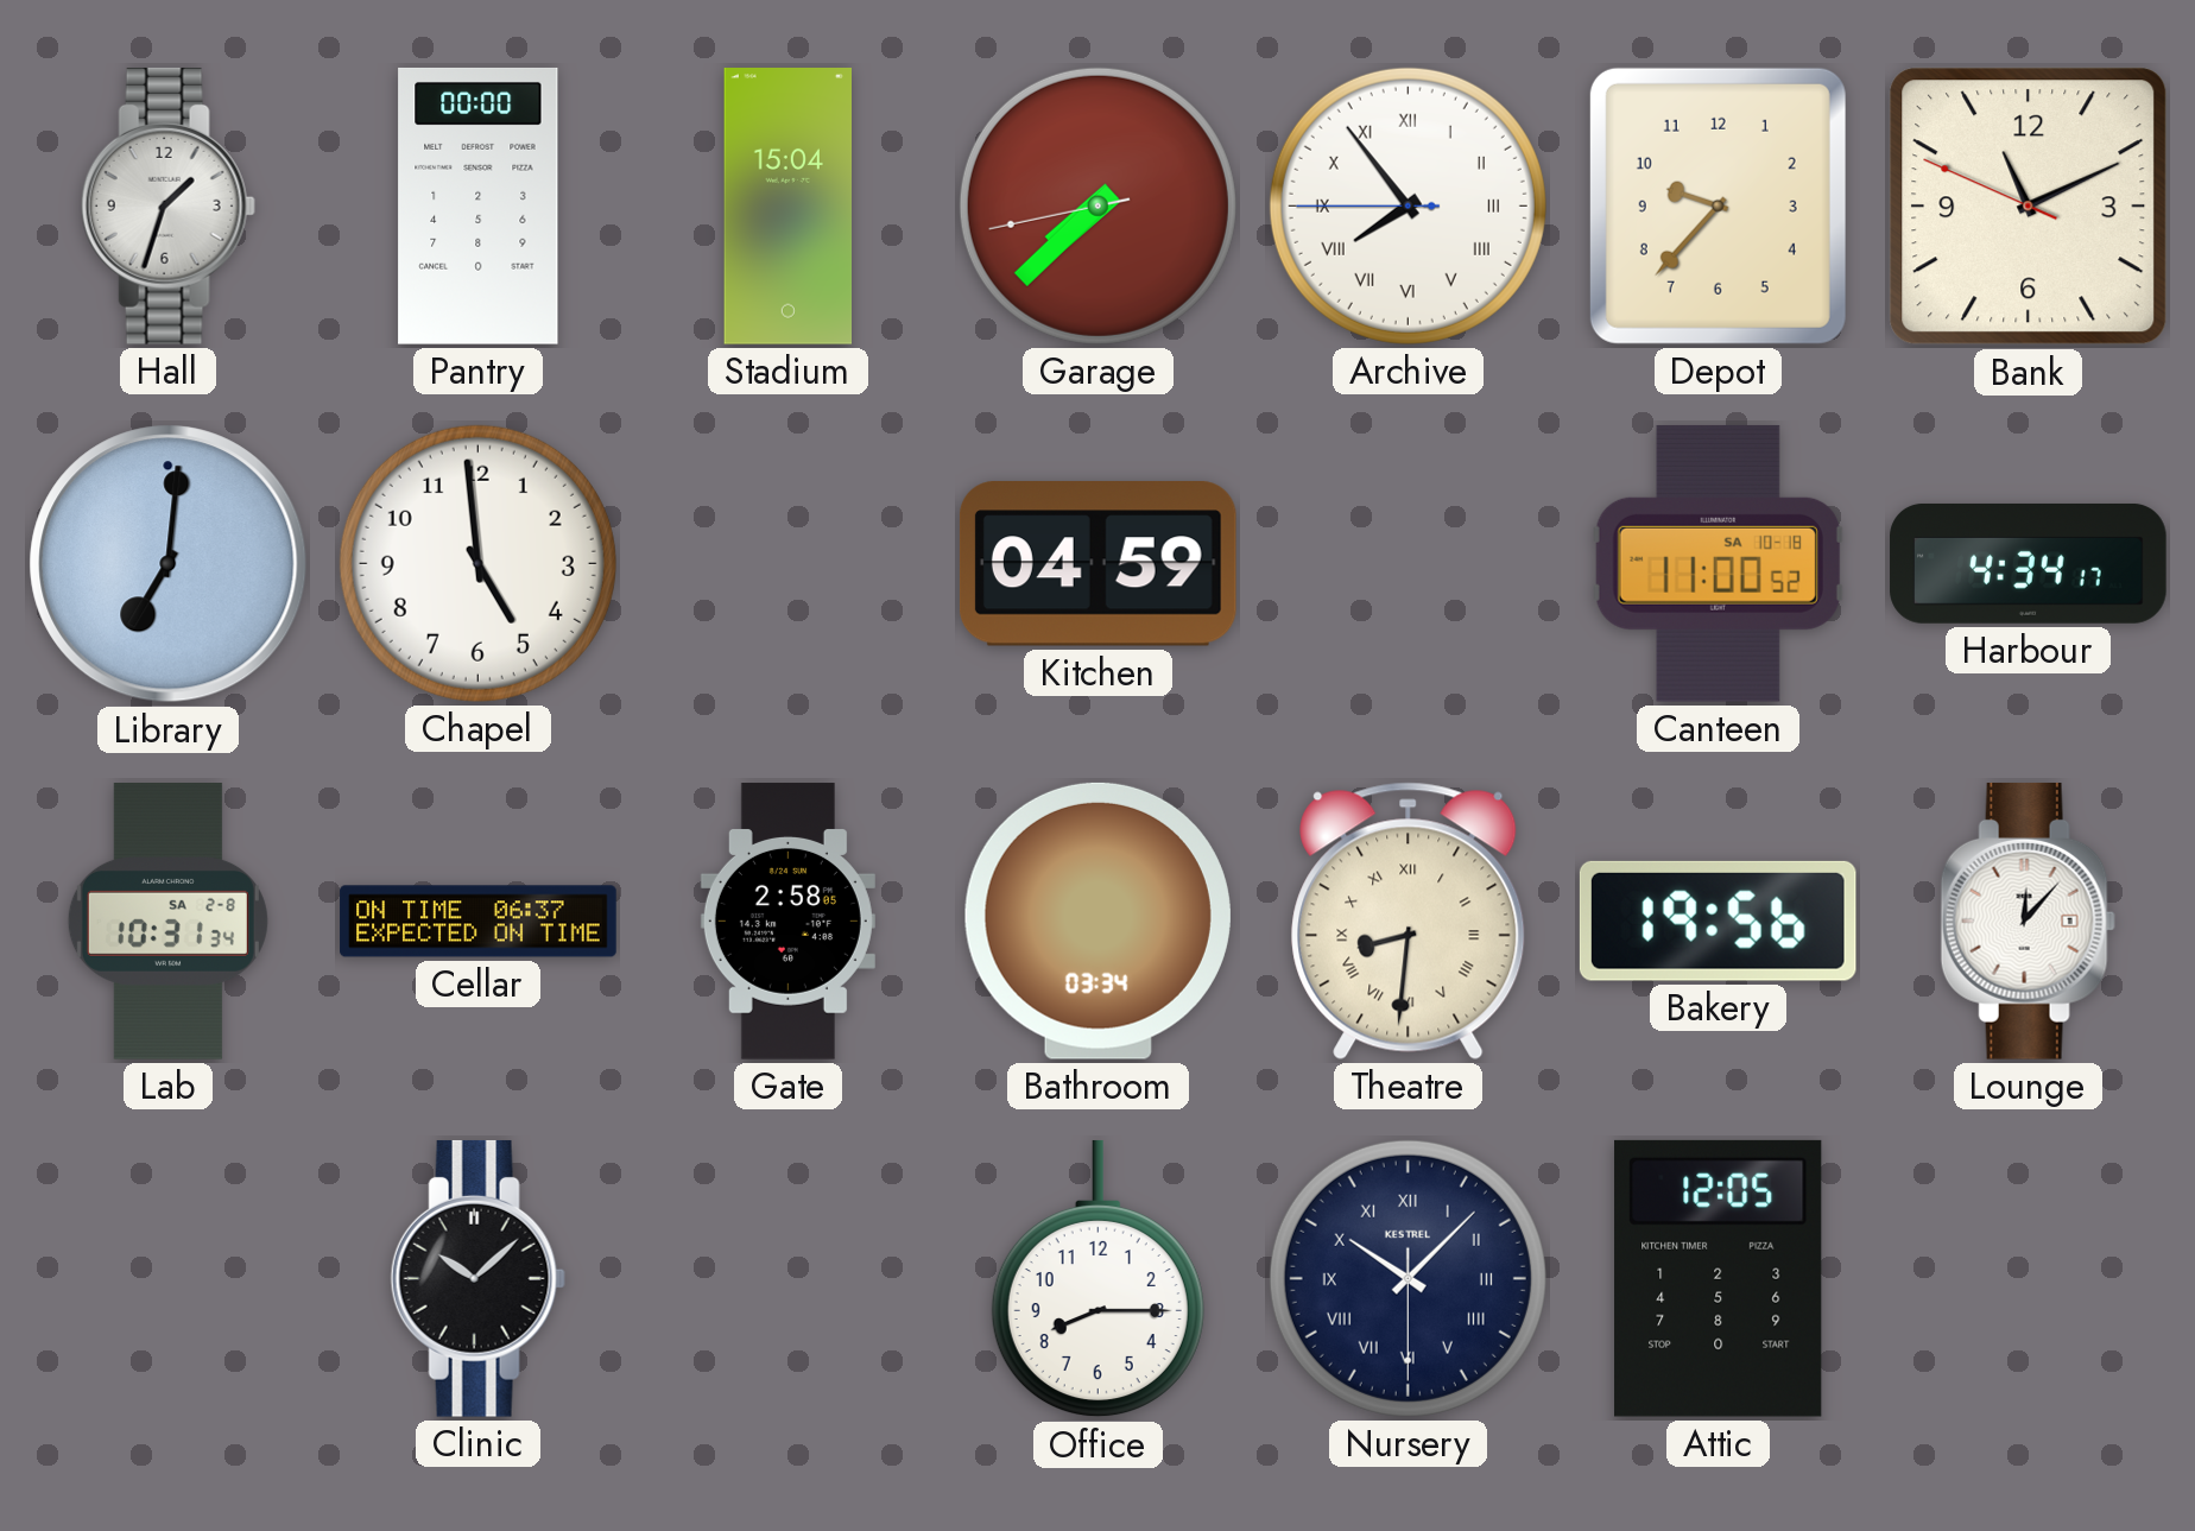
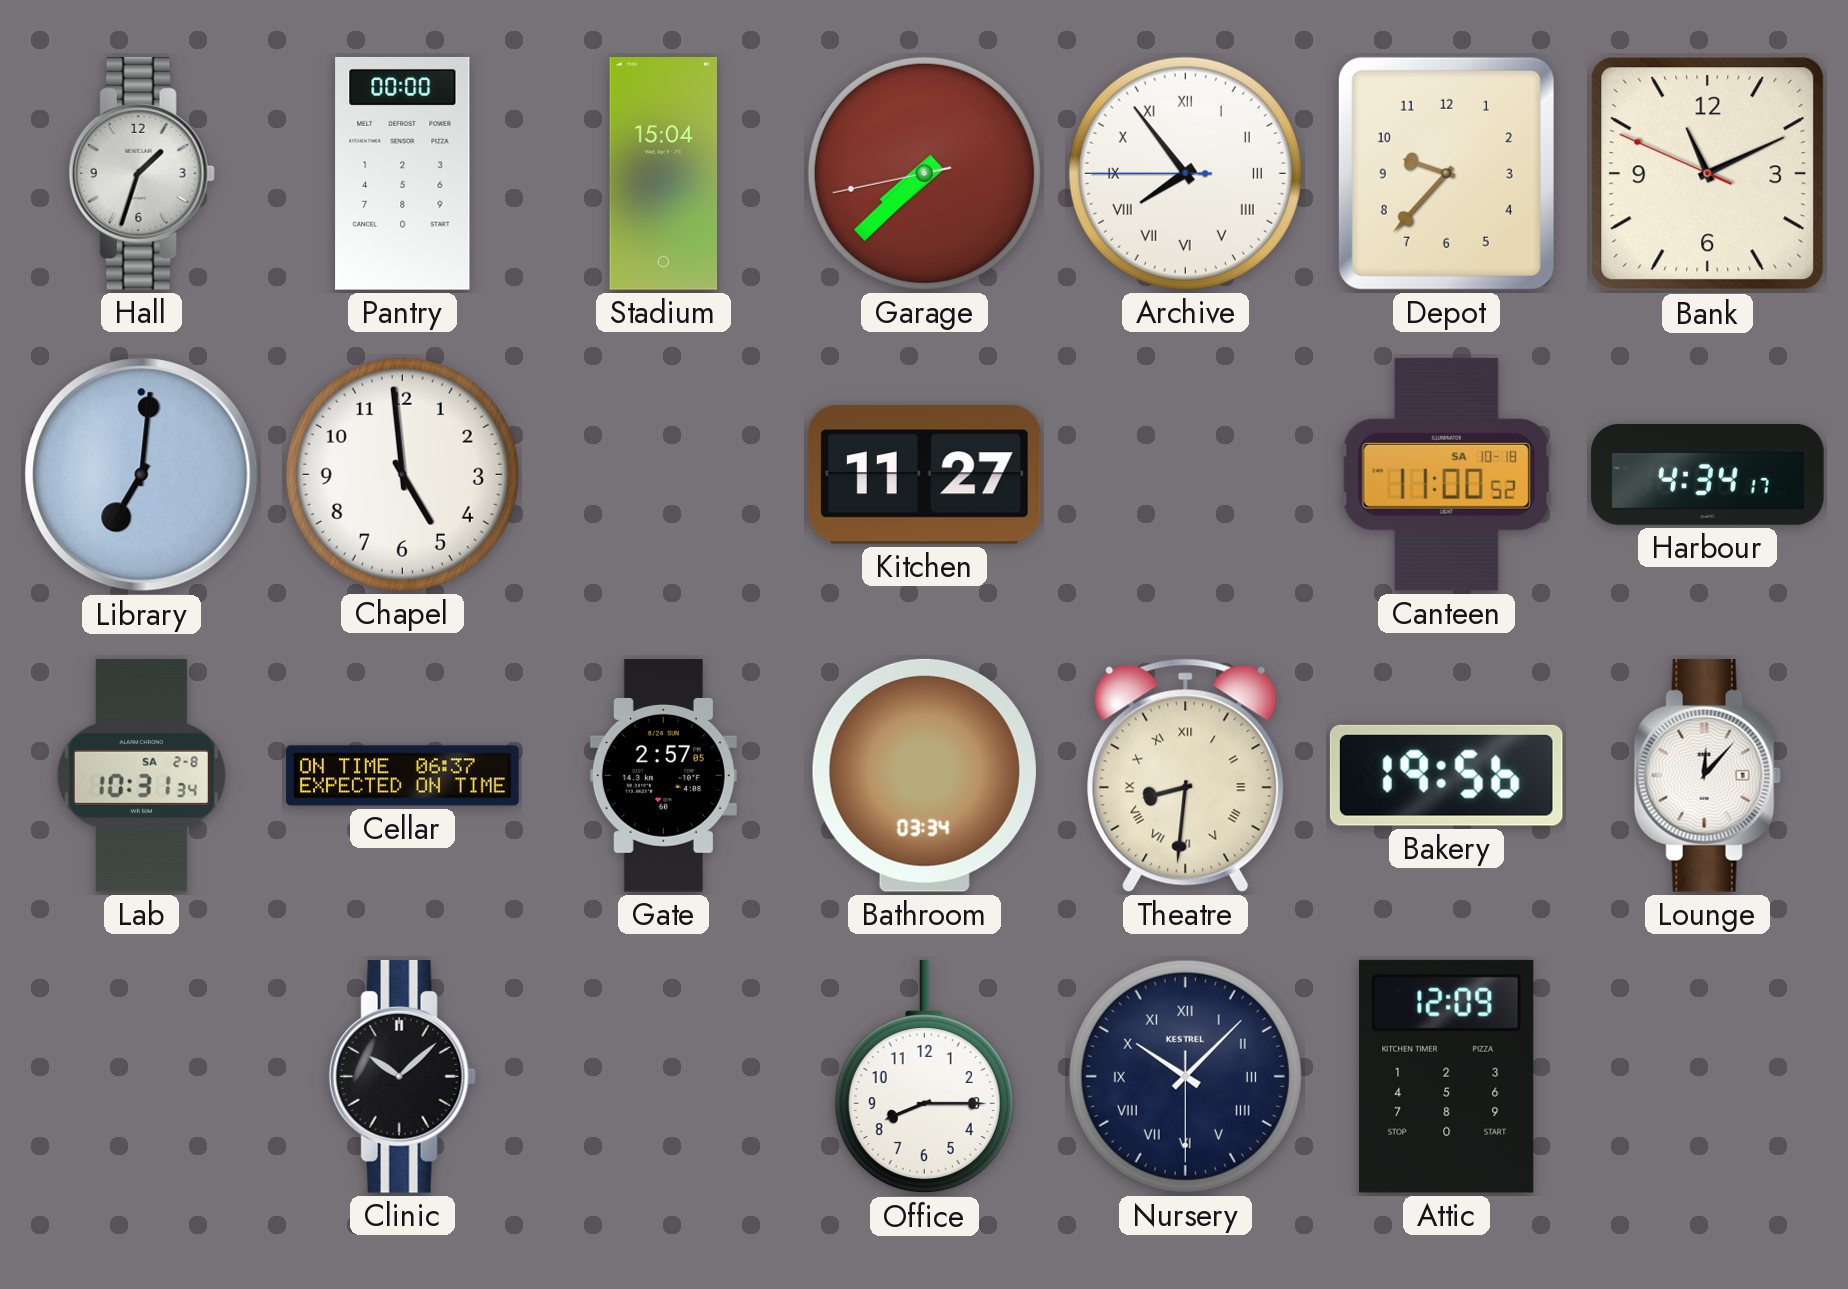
Kitchen: 04:59 -> 11:27
Gate: 2:58 -> 2:57
Attic: 12:05 -> 12:09
